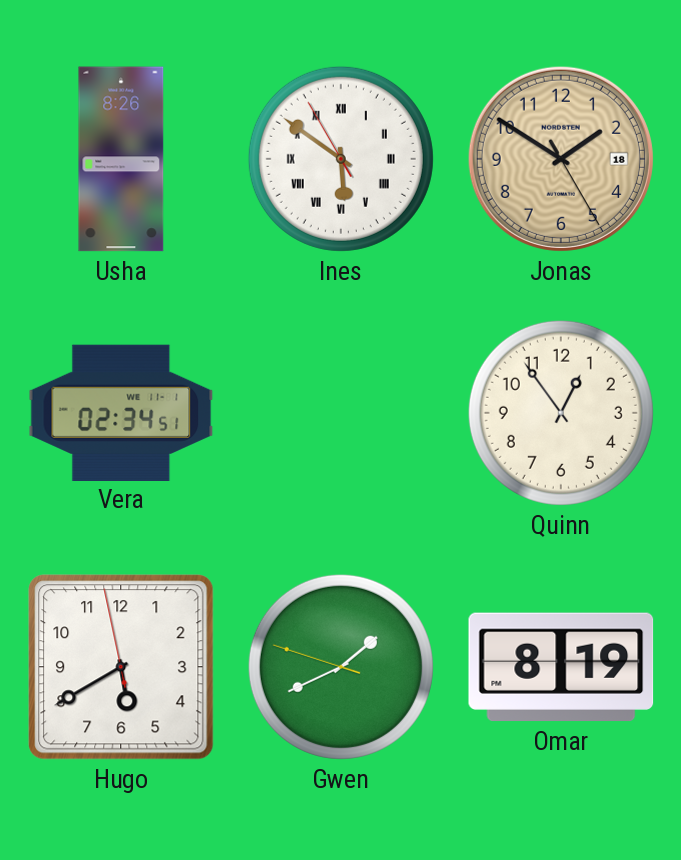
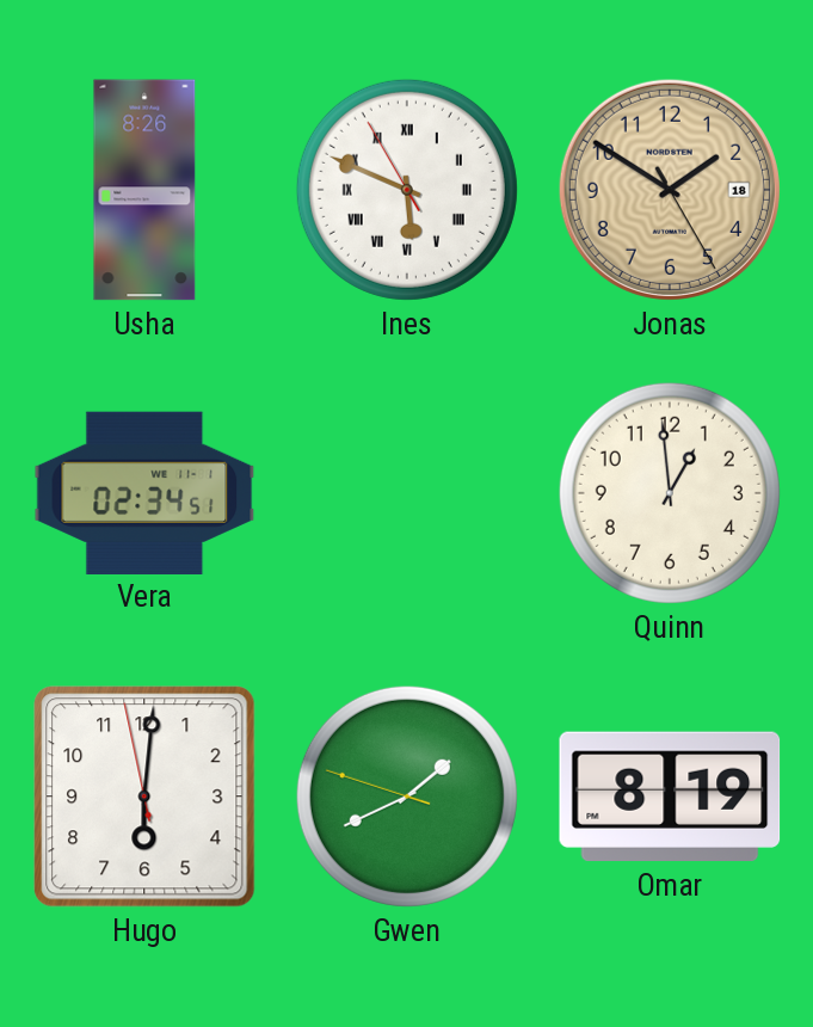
Ines: 5:50 -> 5:48
Quinn: 12:54 -> 12:59
Hugo: 5:39 -> 6:00
